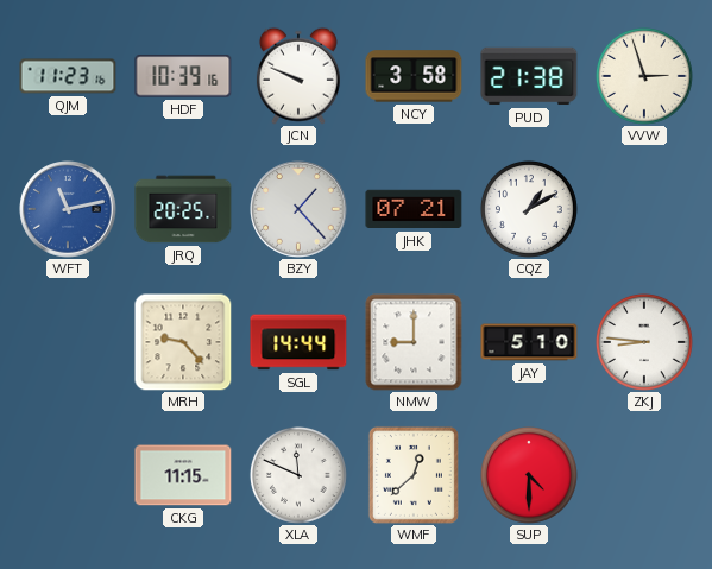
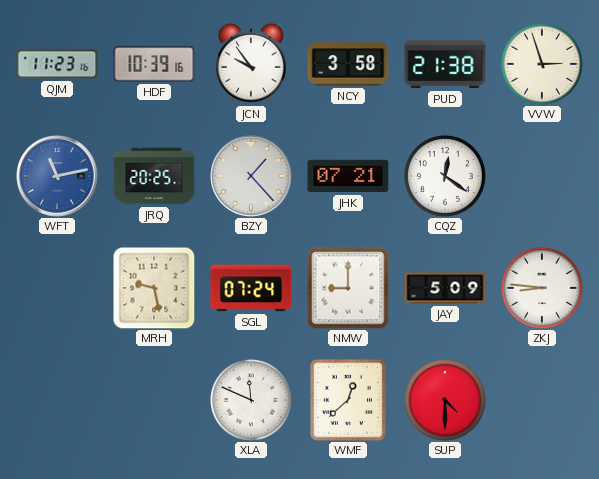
JCN: 9:49 -> 9:54
CQZ: 1:10 -> 12:21
MRH: 9:23 -> 9:28
SGL: 14:44 -> 07:24
JAY: 5:10 -> 5:09
CKG: 11:15 -> none
